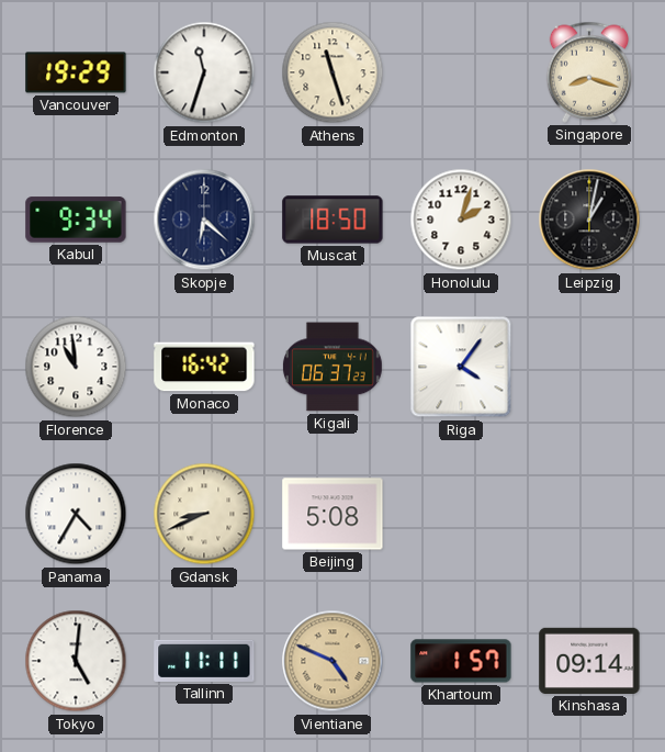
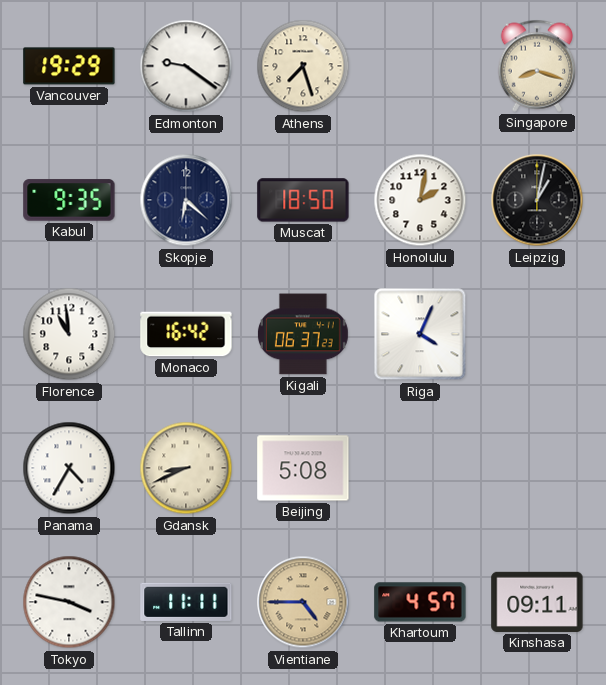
Edmonton: 11:33 -> 9:21
Athens: 11:27 -> 7:27
Kabul: 9:34 -> 9:35
Honolulu: 2:03 -> 2:02
Riga: 4:06 -> 4:04
Tokyo: 5:01 -> 3:47
Vientiane: 4:49 -> 4:45
Khartoum: 1:57 -> 4:57
Kinshasa: 09:14 -> 09:11
